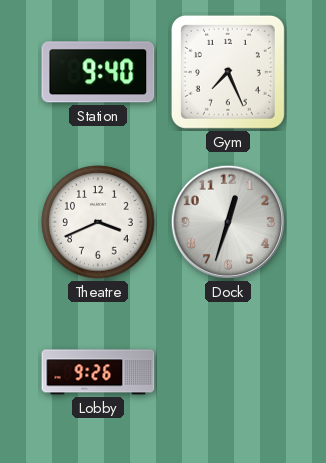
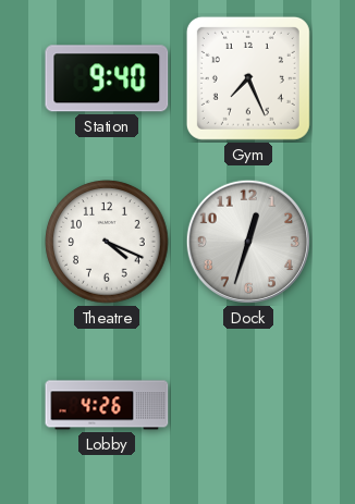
Theatre: 3:41 -> 4:19
Lobby: 9:26 -> 4:26
